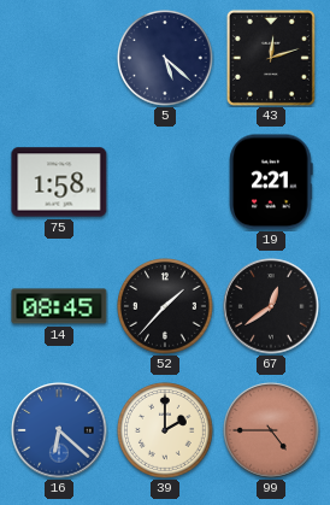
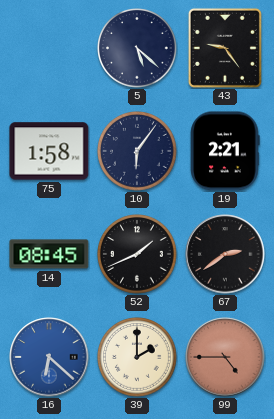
43: 12:12 -> 9:24
10: none -> 6:06
52: 1:37 -> 1:41
67: 12:39 -> 2:39
